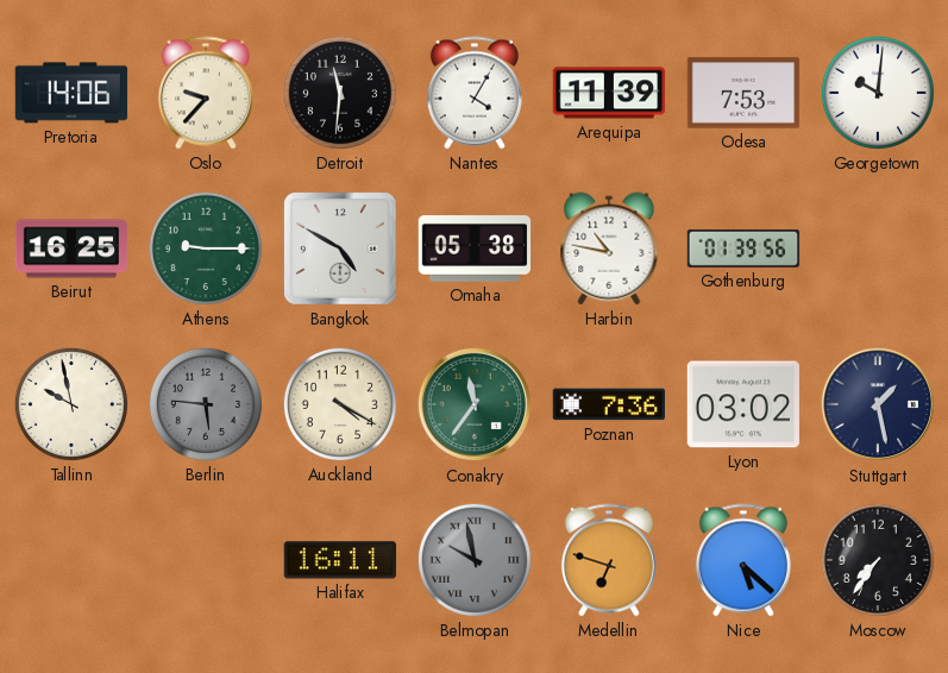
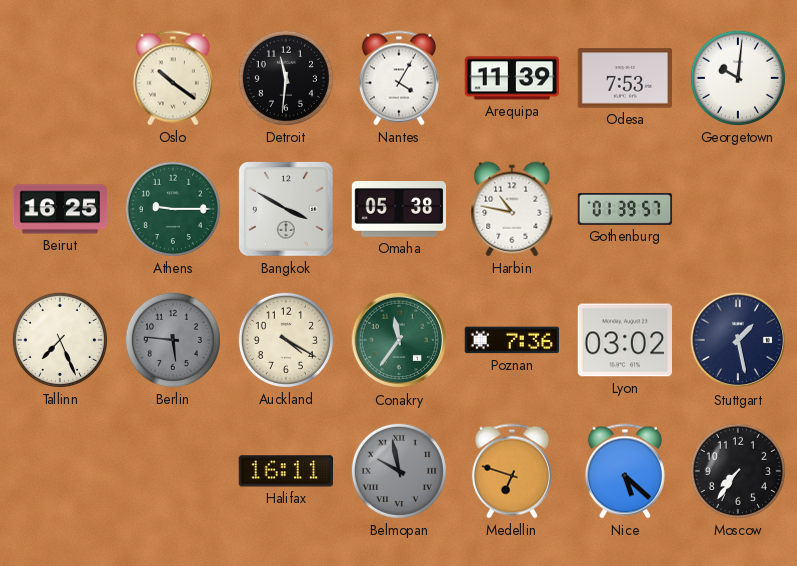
Pretoria: 14:06 -> none
Oslo: 9:37 -> 10:21
Bangkok: 4:50 -> 3:50
Gothenburg: 01:39:56 -> 01:39:57
Tallinn: 9:58 -> 7:26
